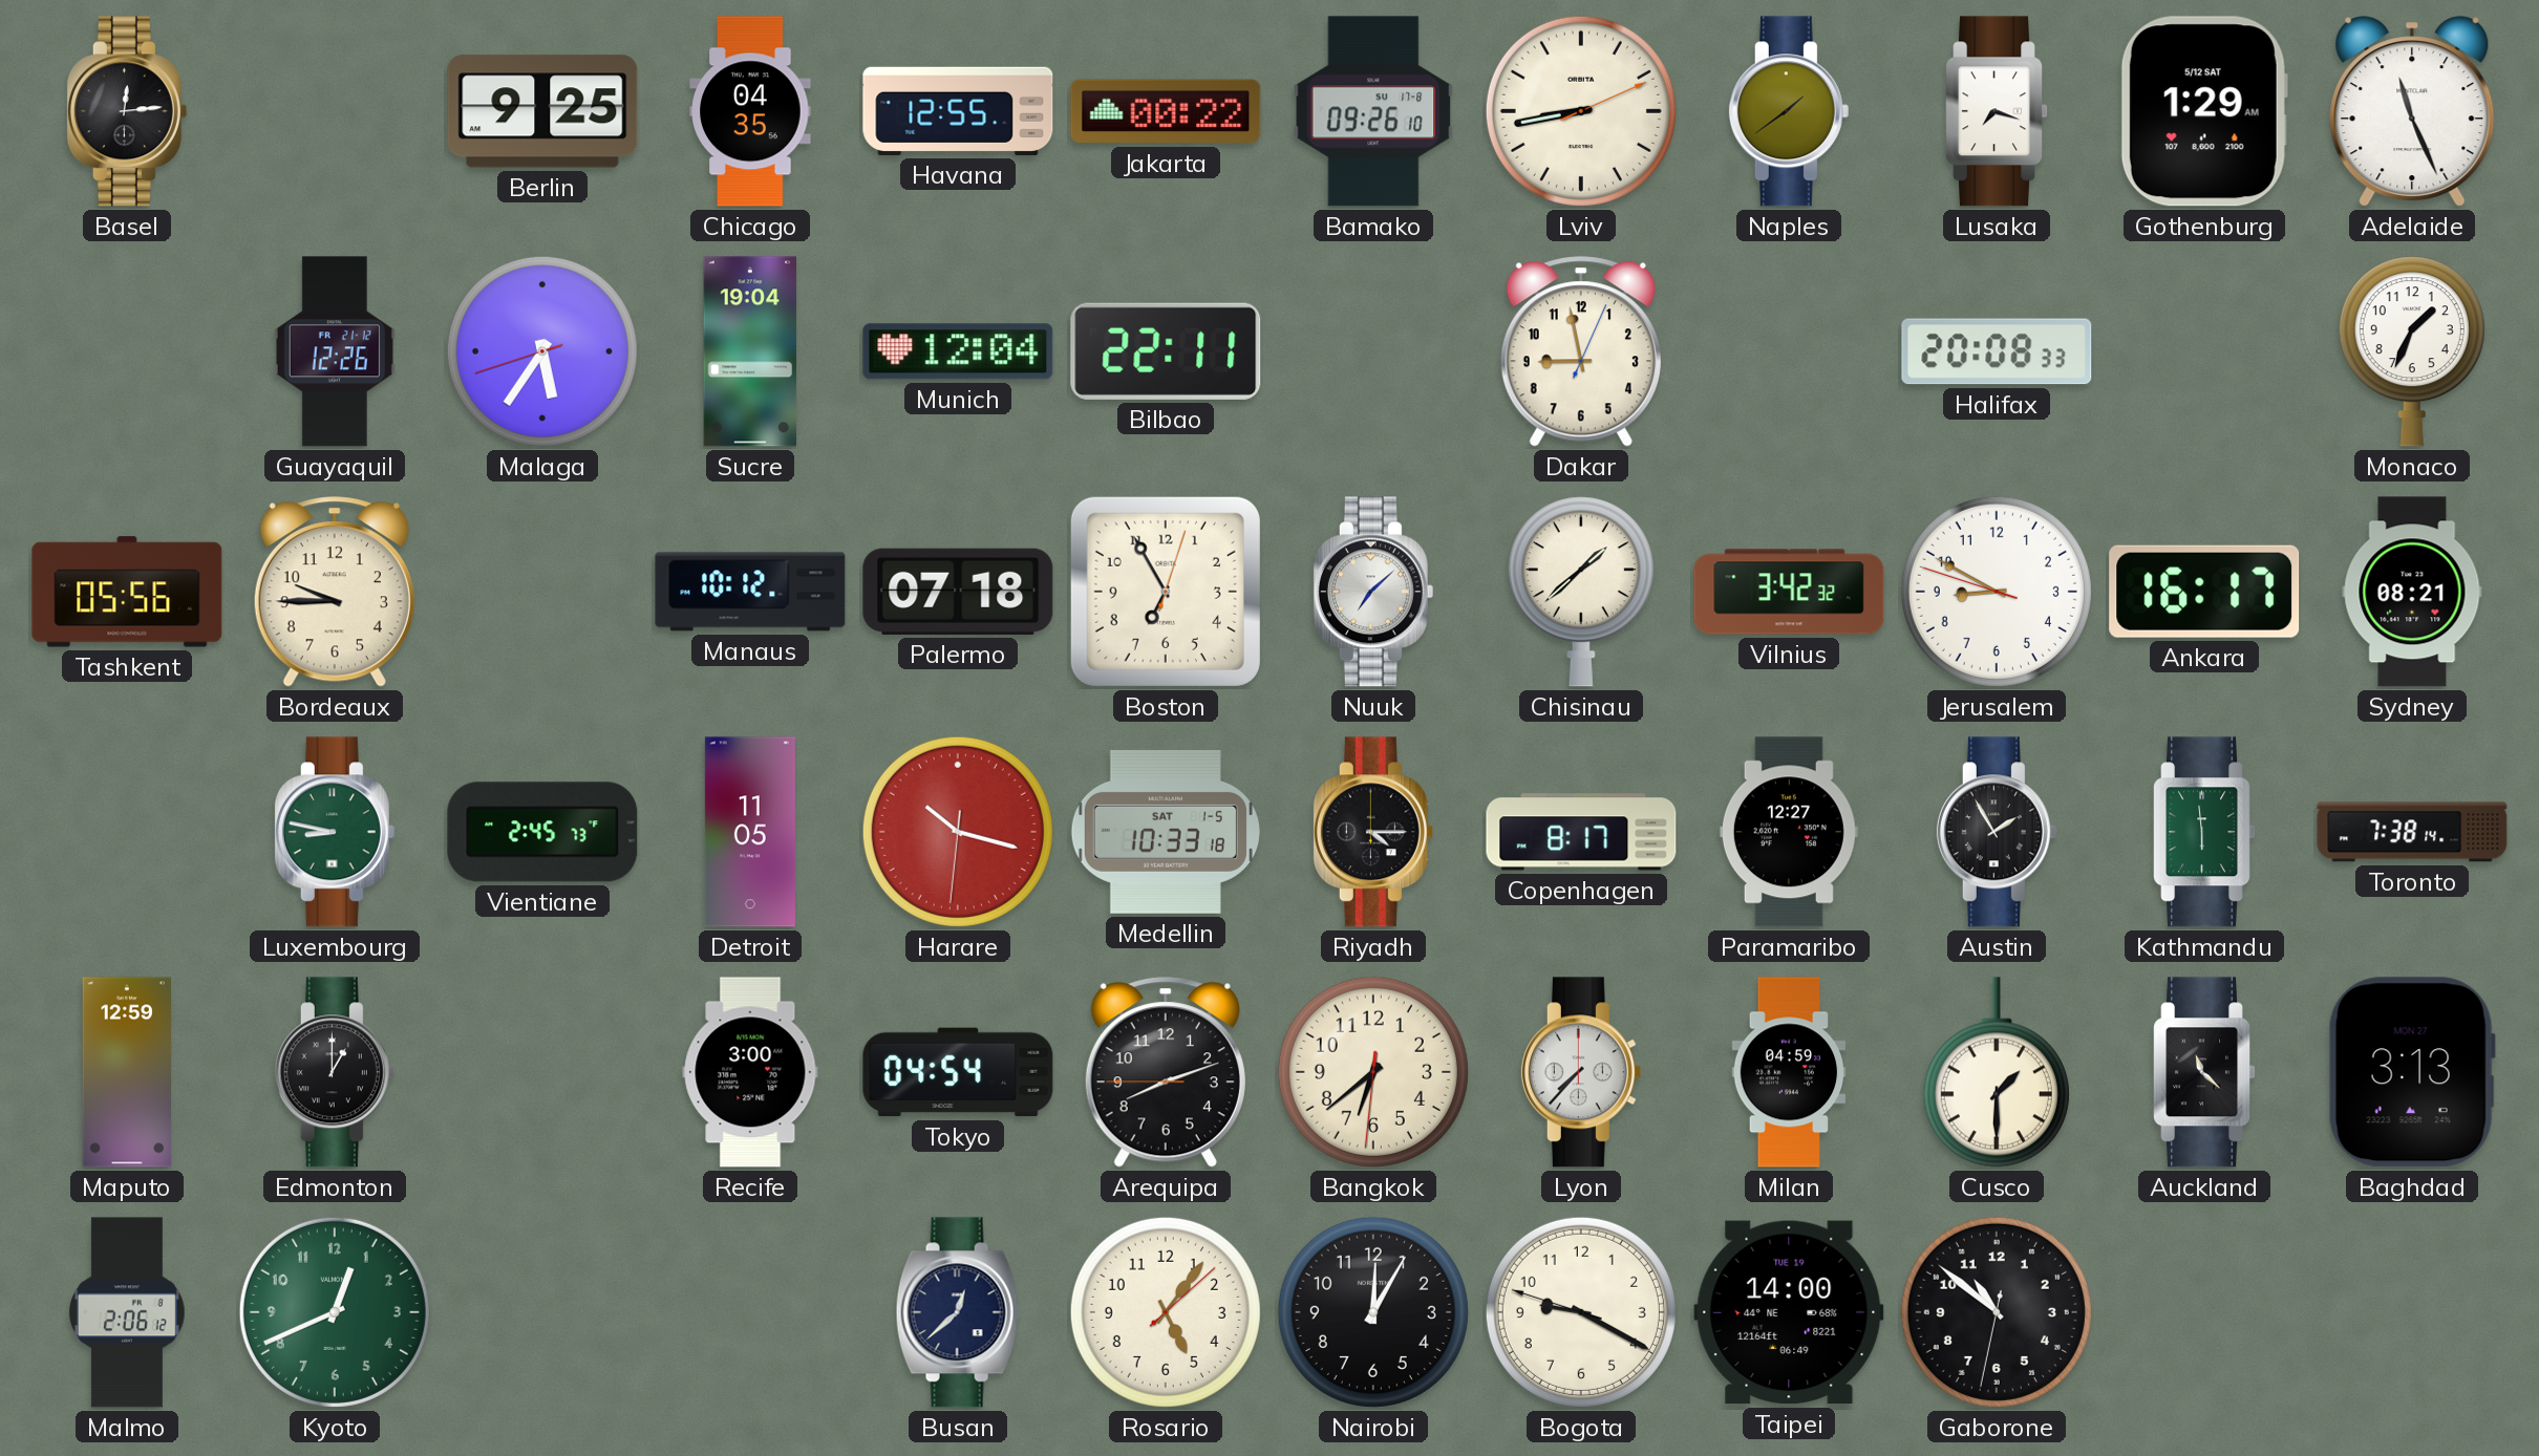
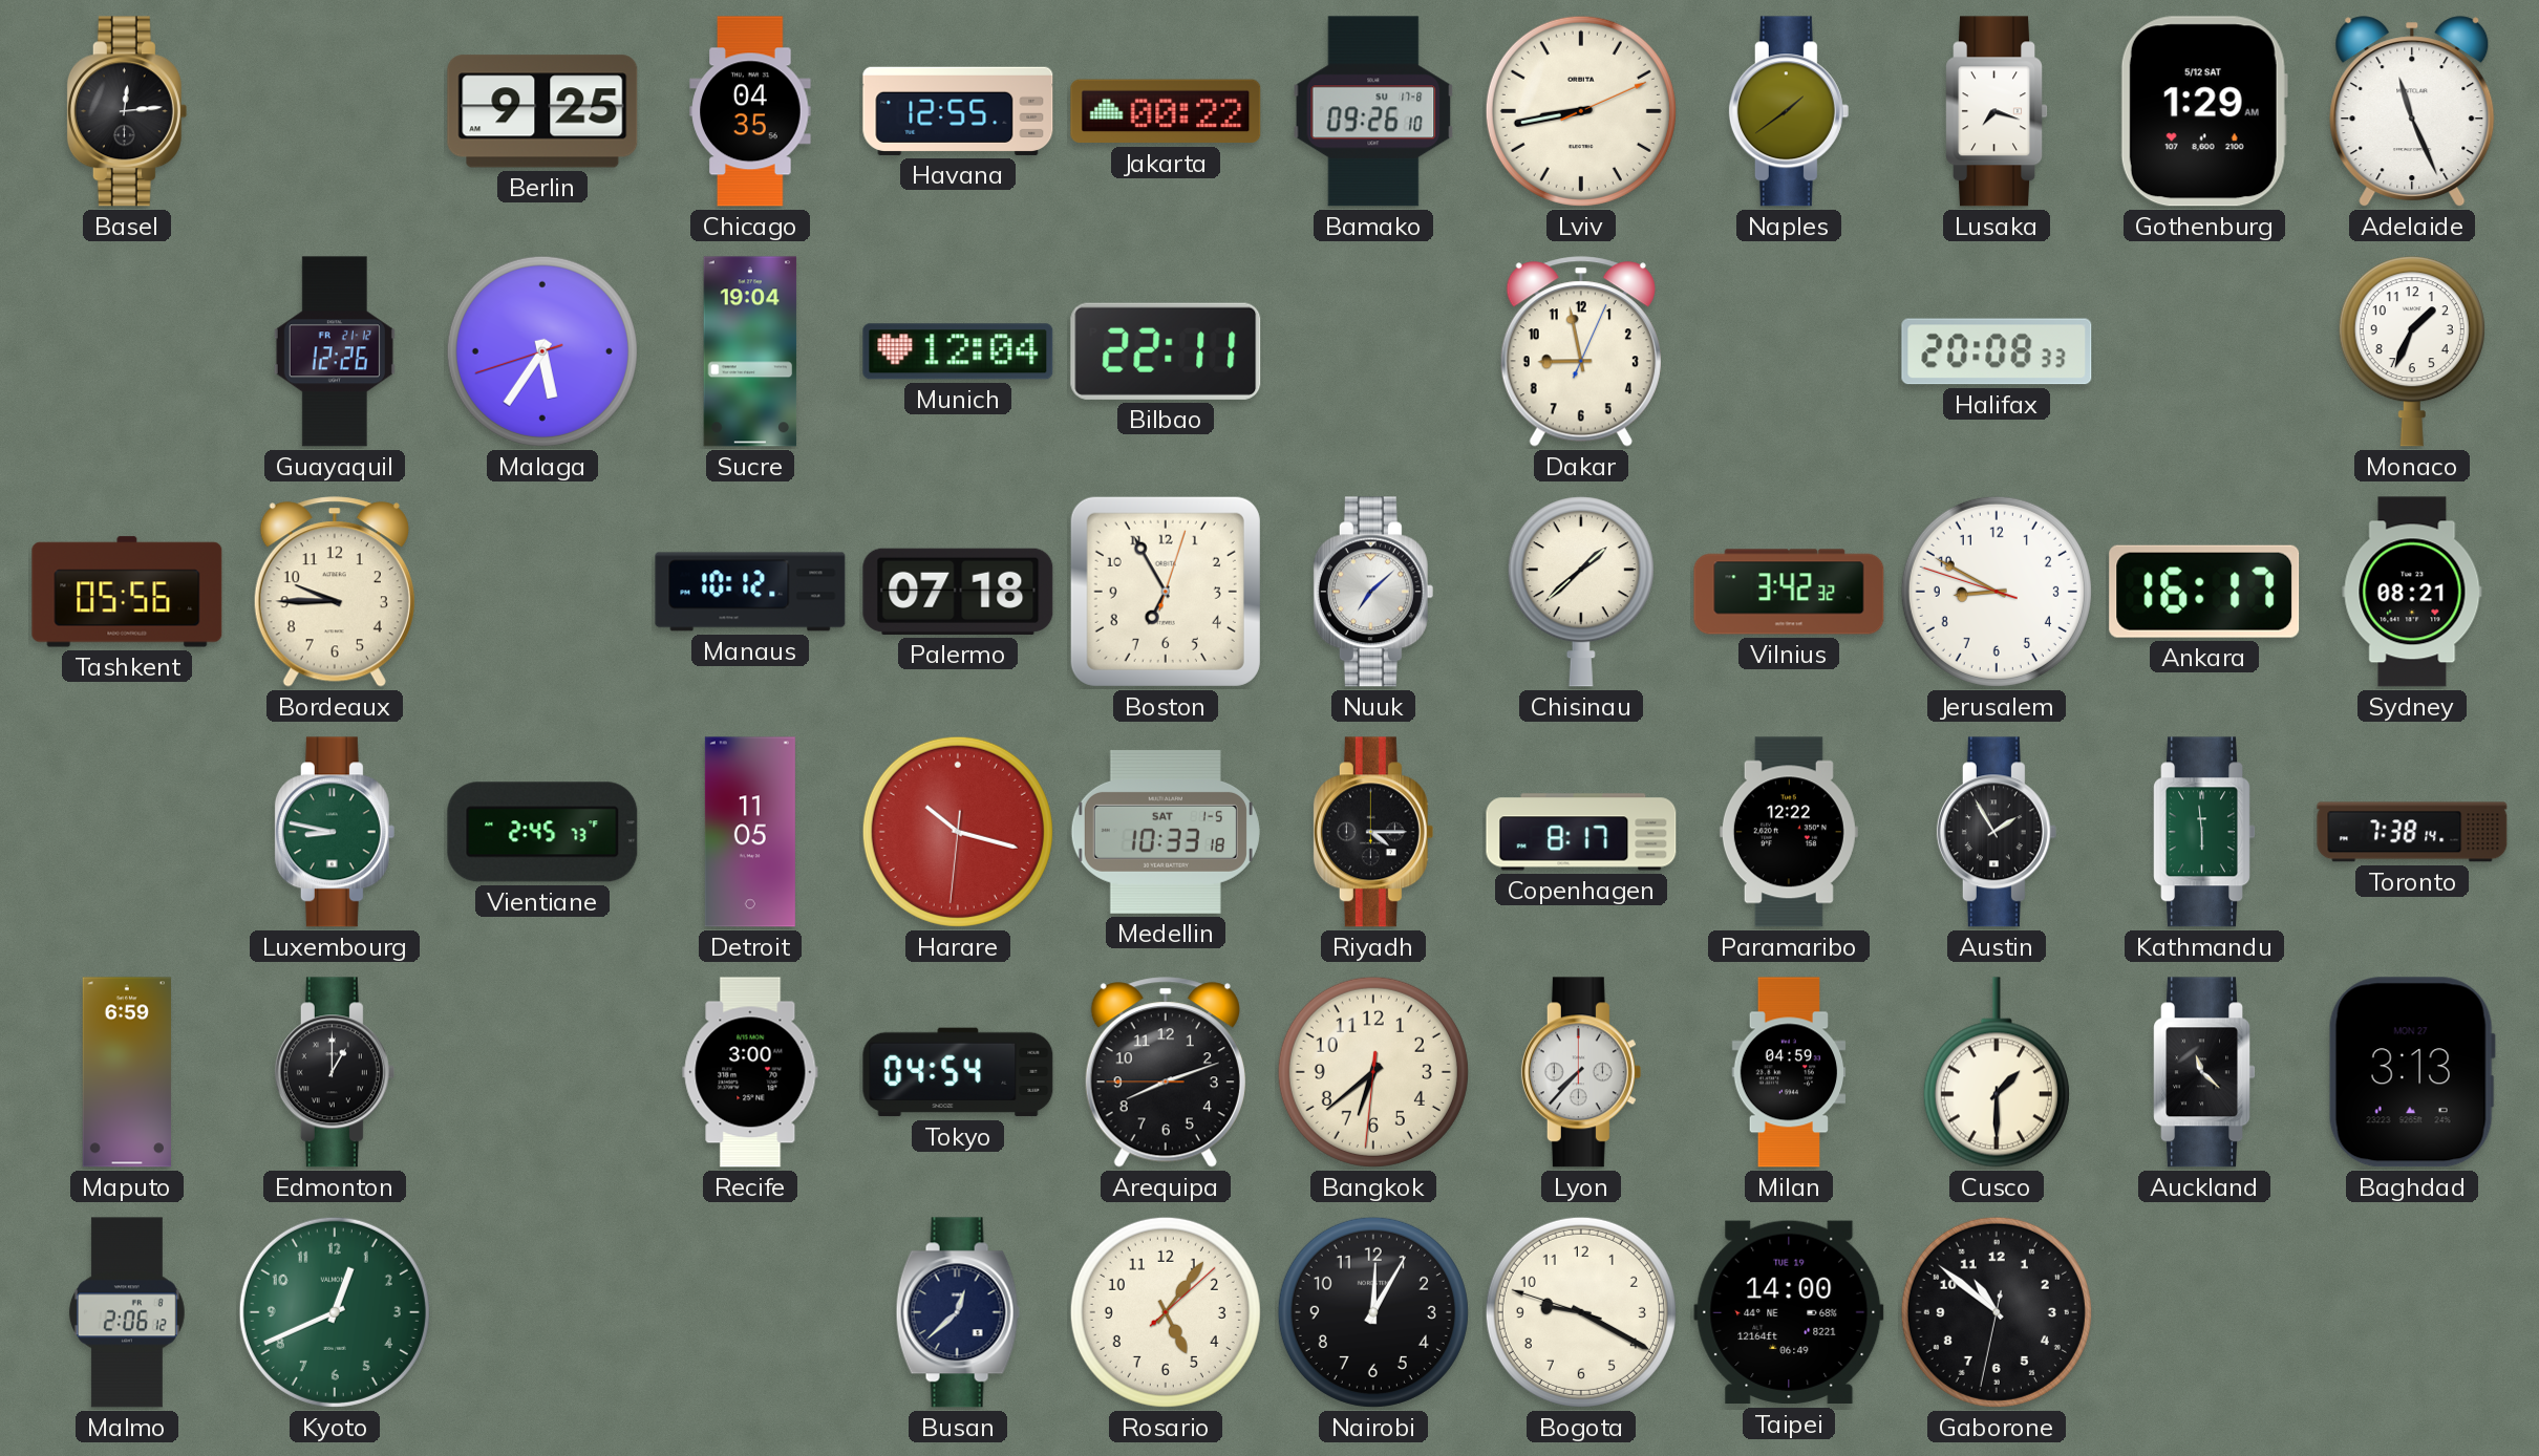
Paramaribo: 12:27 -> 12:22
Maputo: 12:59 -> 6:59
